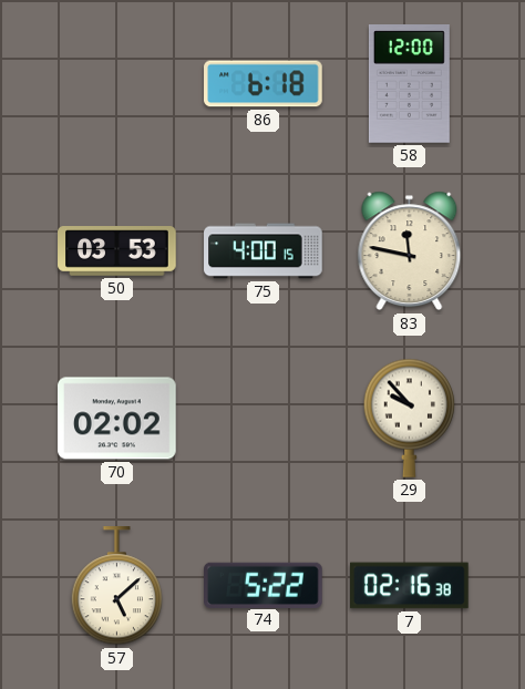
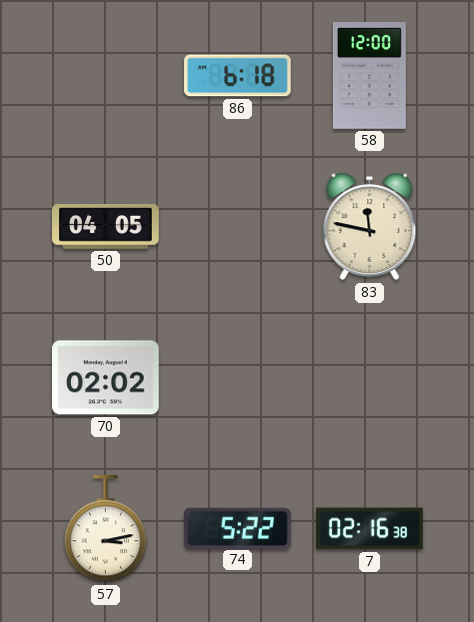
50: 03:53 -> 04:05
75: 4:00 -> none
29: 9:53 -> none
57: 5:08 -> 3:13
